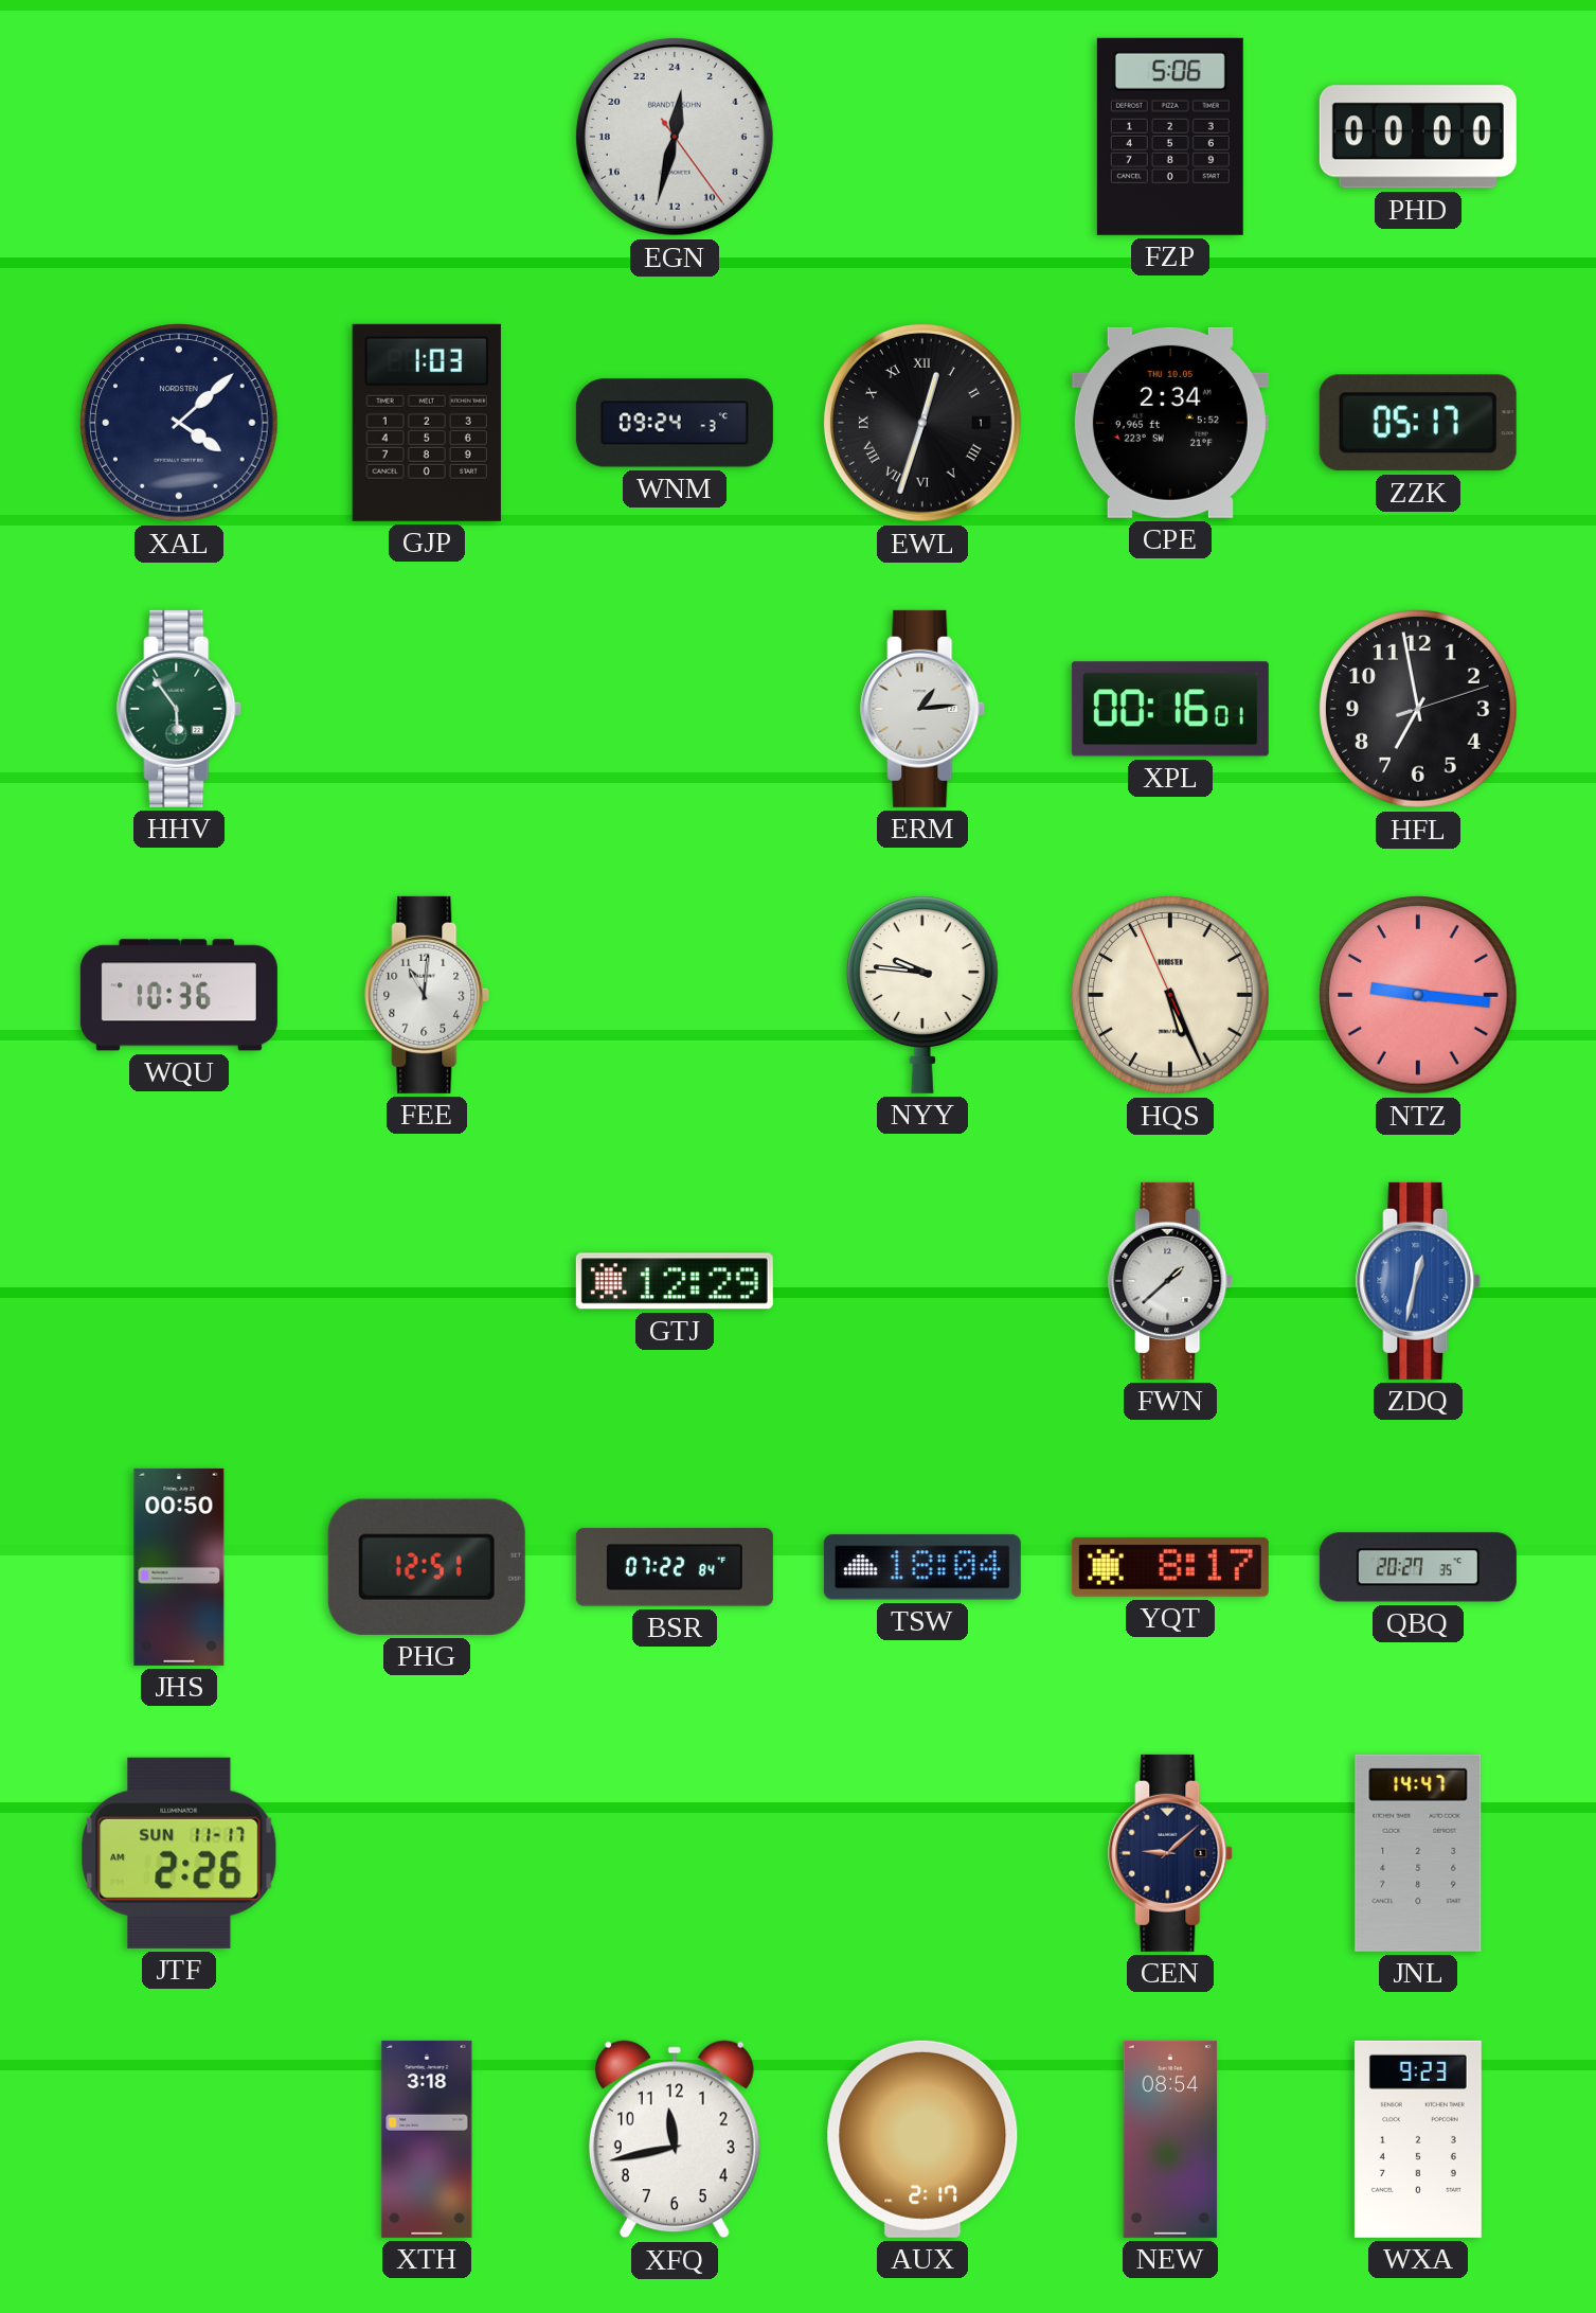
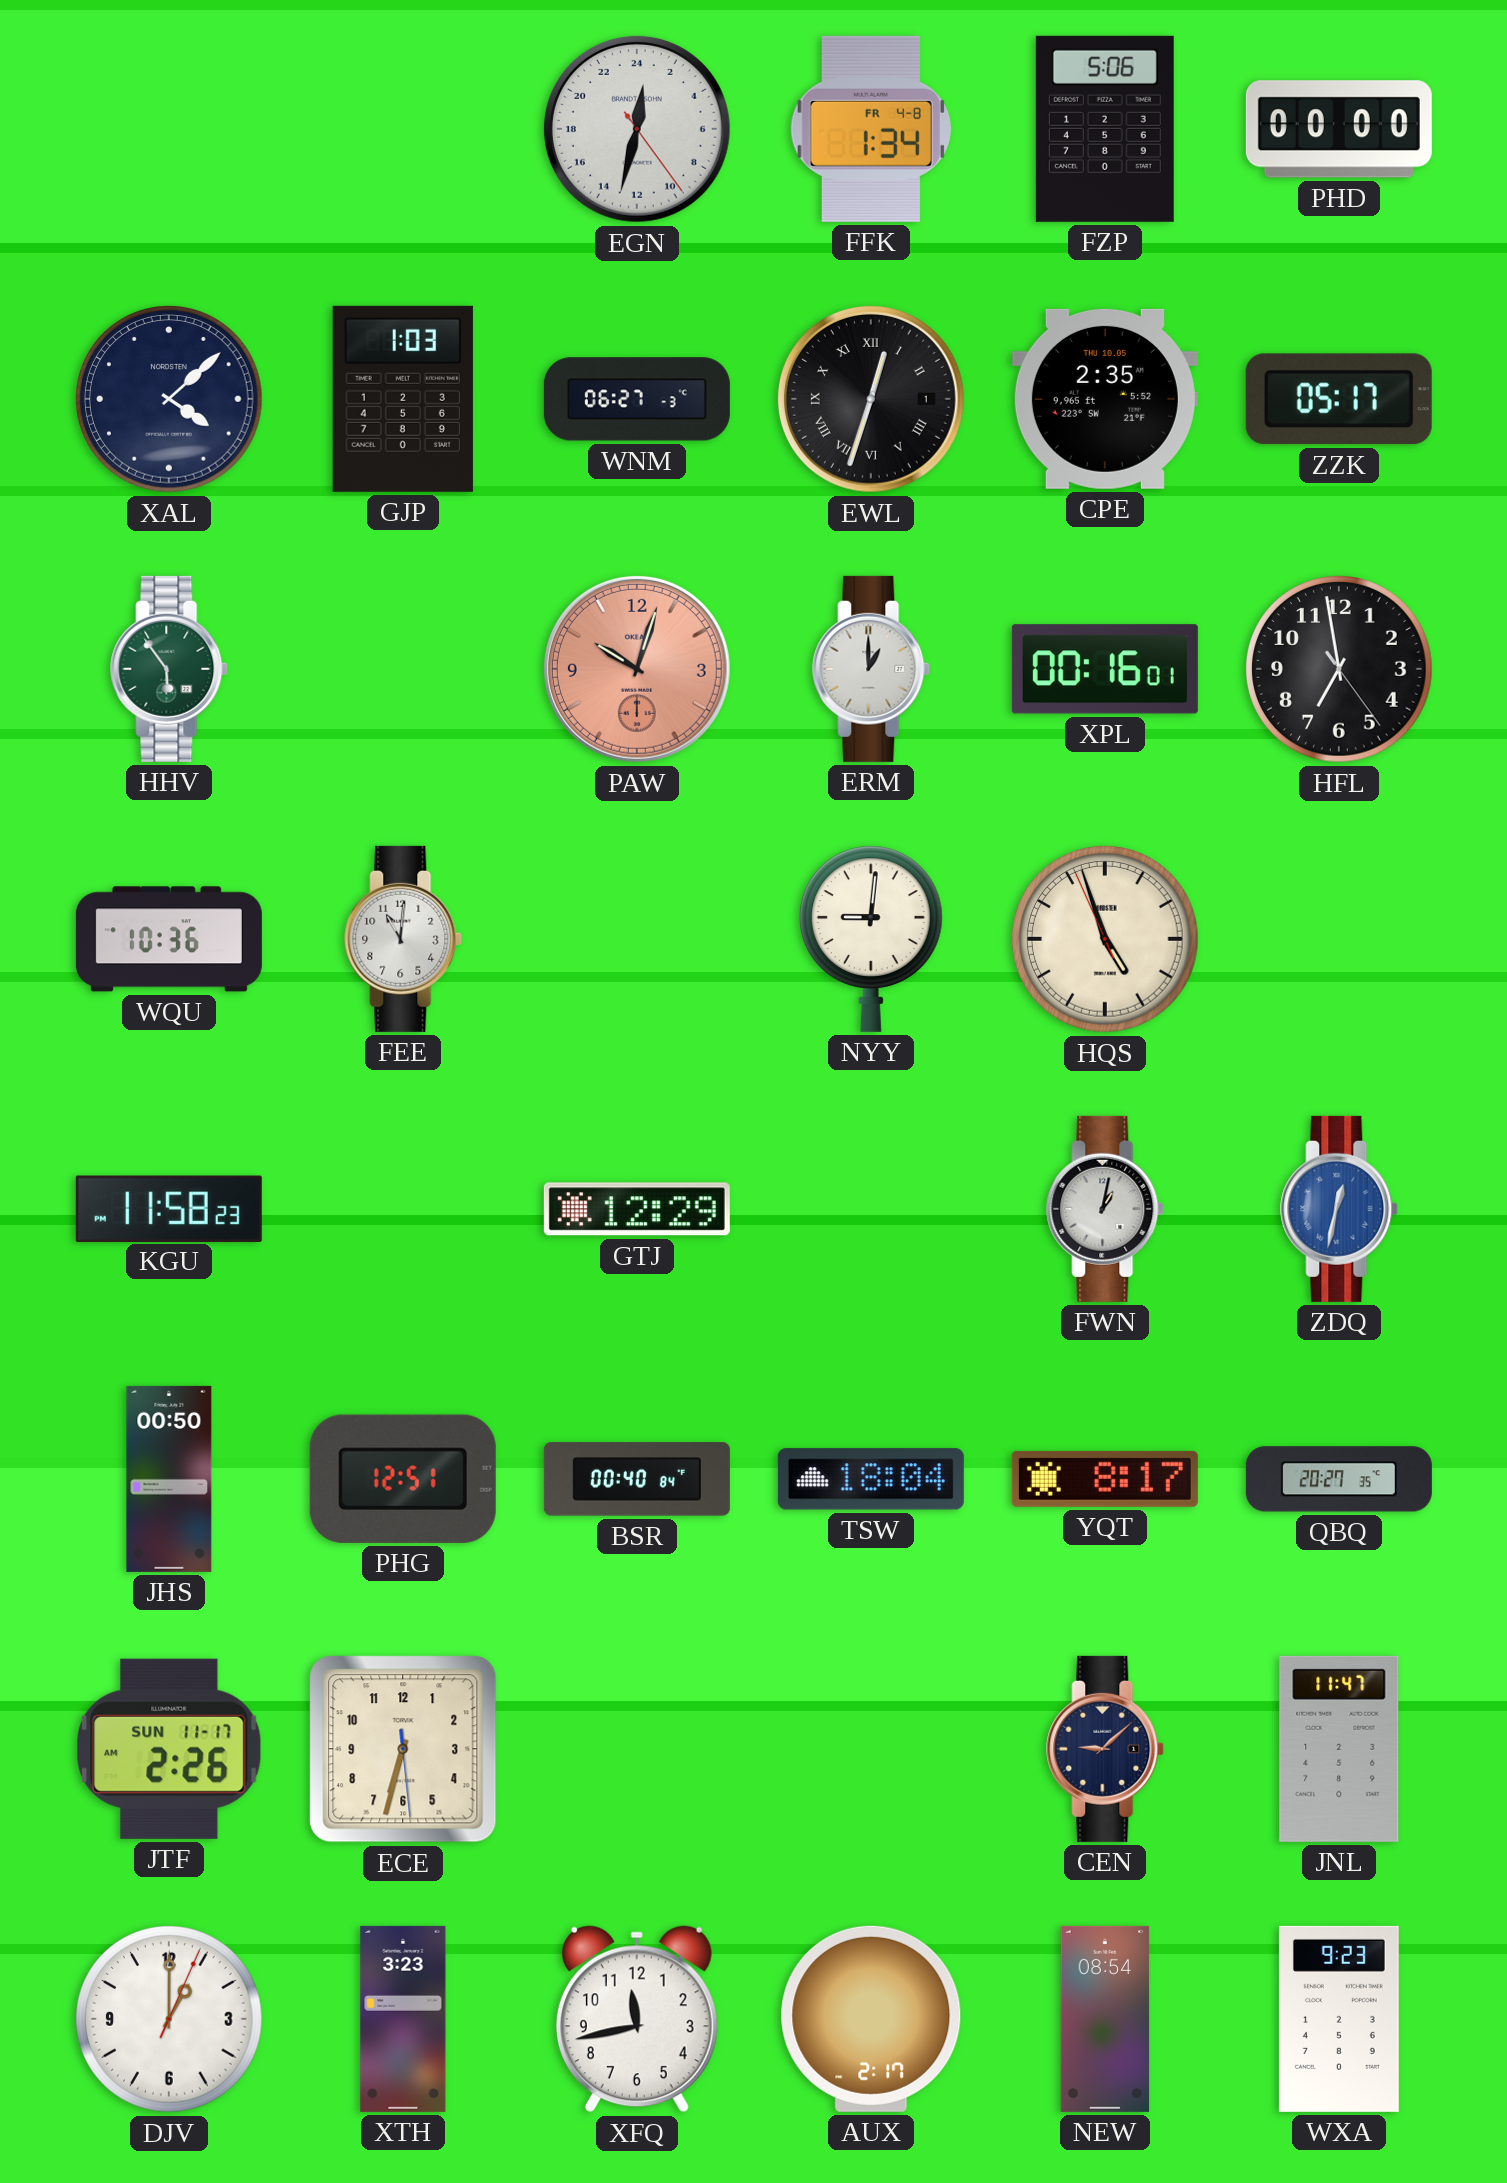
FFK: none -> 1:34
WNM: 09:24 -> 06:27
CPE: 2:34 -> 2:35
PAW: none -> 10:03
ERM: 1:14 -> 1:00
HFL: 6:58:12 -> 6:58:24
NYY: 9:46 -> 9:01
HQS: 5:25 -> 4:56
NTZ: 9:16 -> none
KGU: none -> 11:58
FWN: 1:38 -> 1:02
BSR: 07:22 -> 00:40
ECE: none -> 6:32
JNL: 14:47 -> 11:47
DJV: none -> 1:00
XTH: 3:18 -> 3:23
